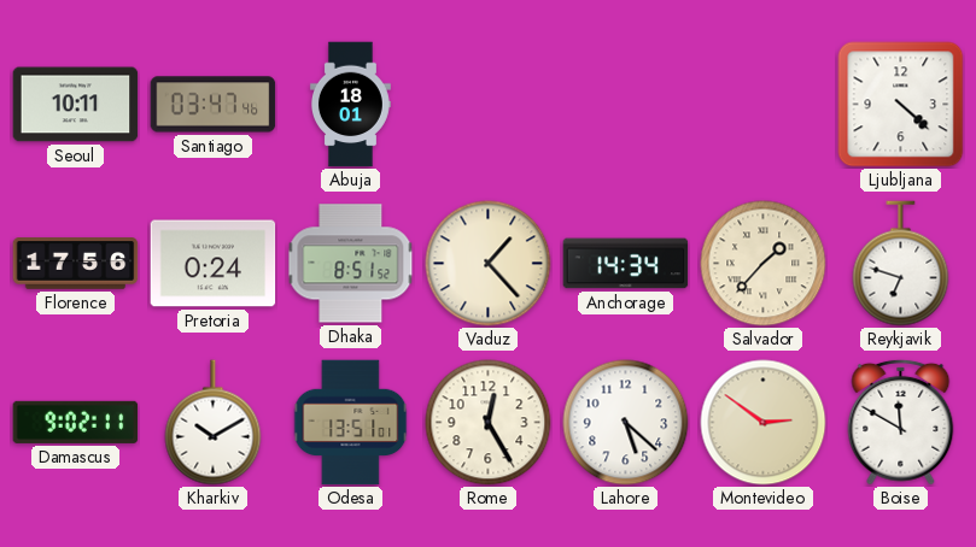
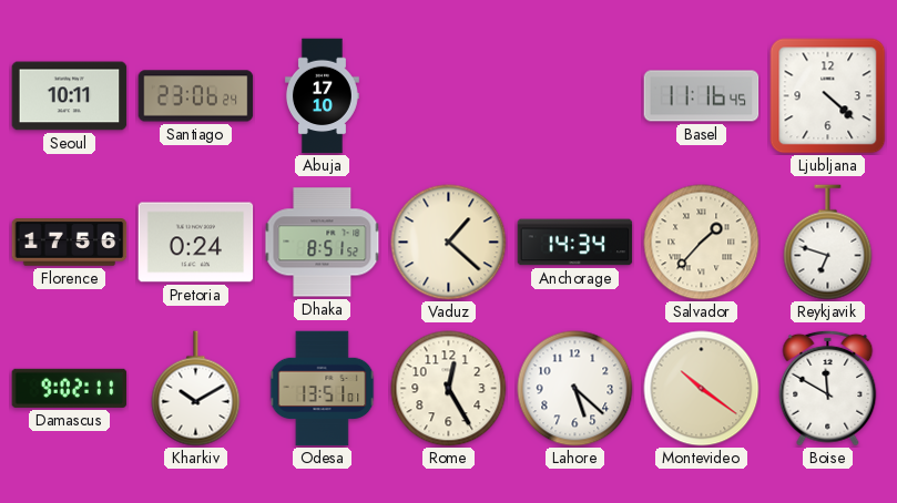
Santiago: 03:47 -> 23:06
Abuja: 18:01 -> 17:10
Basel: none -> 11:16
Vaduz: 1:23 -> 1:22
Montevideo: 2:51 -> 10:21
